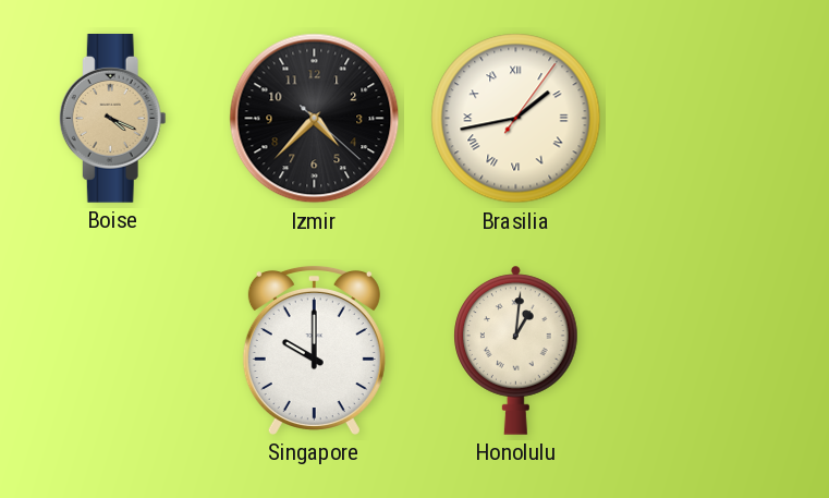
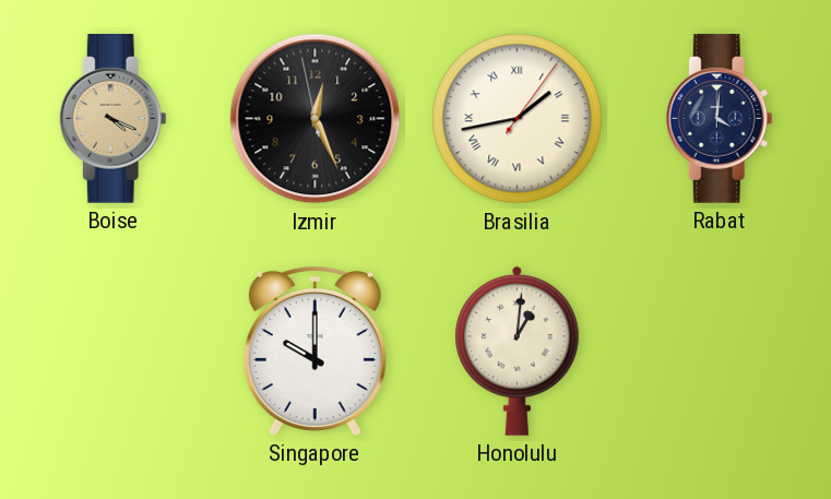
Izmir: 4:37 -> 12:25
Rabat: none -> 4:01
